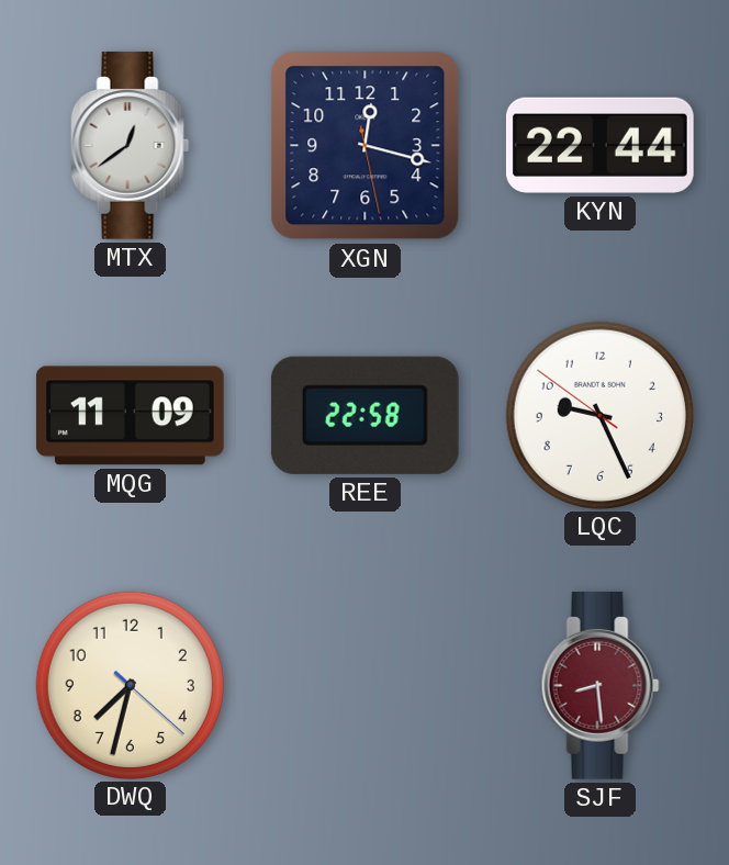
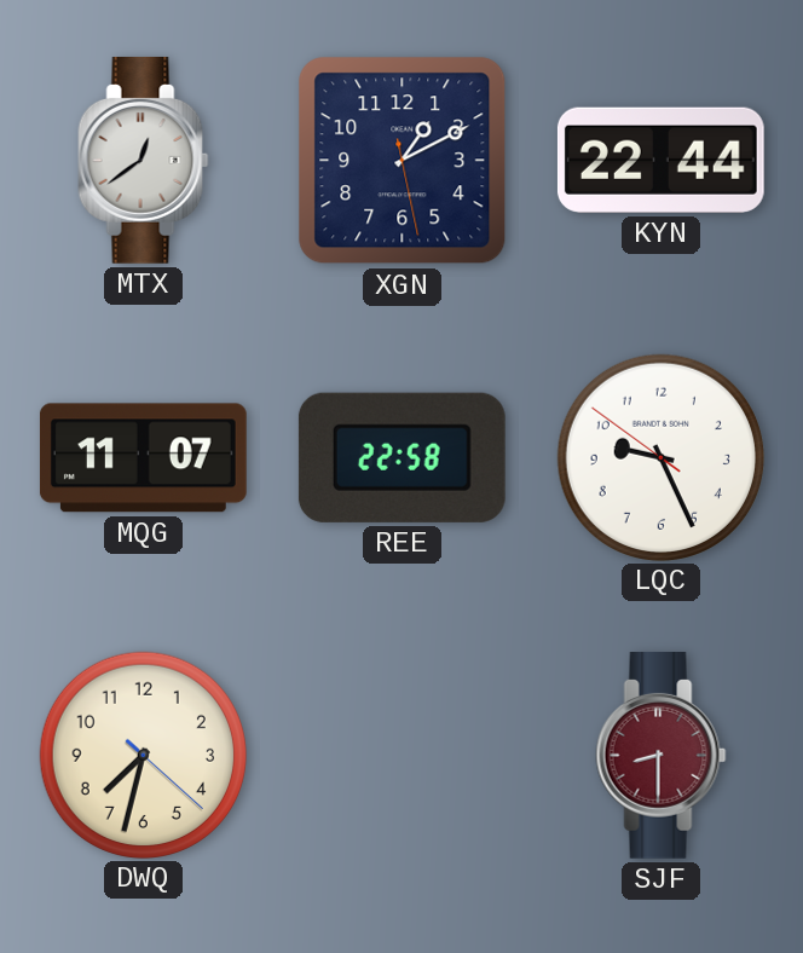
XGN: 12:17 -> 1:10
MQG: 11:09 -> 11:07
SJF: 8:29 -> 8:30
